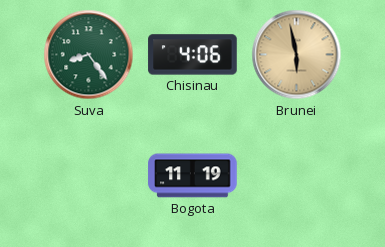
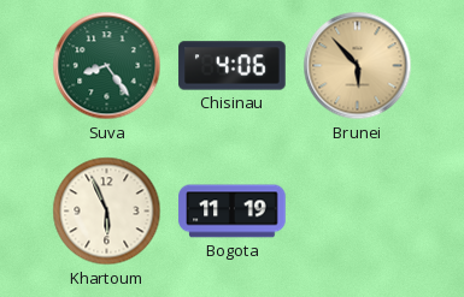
Brunei: 5:58 -> 5:53
Khartoum: none -> 5:56
